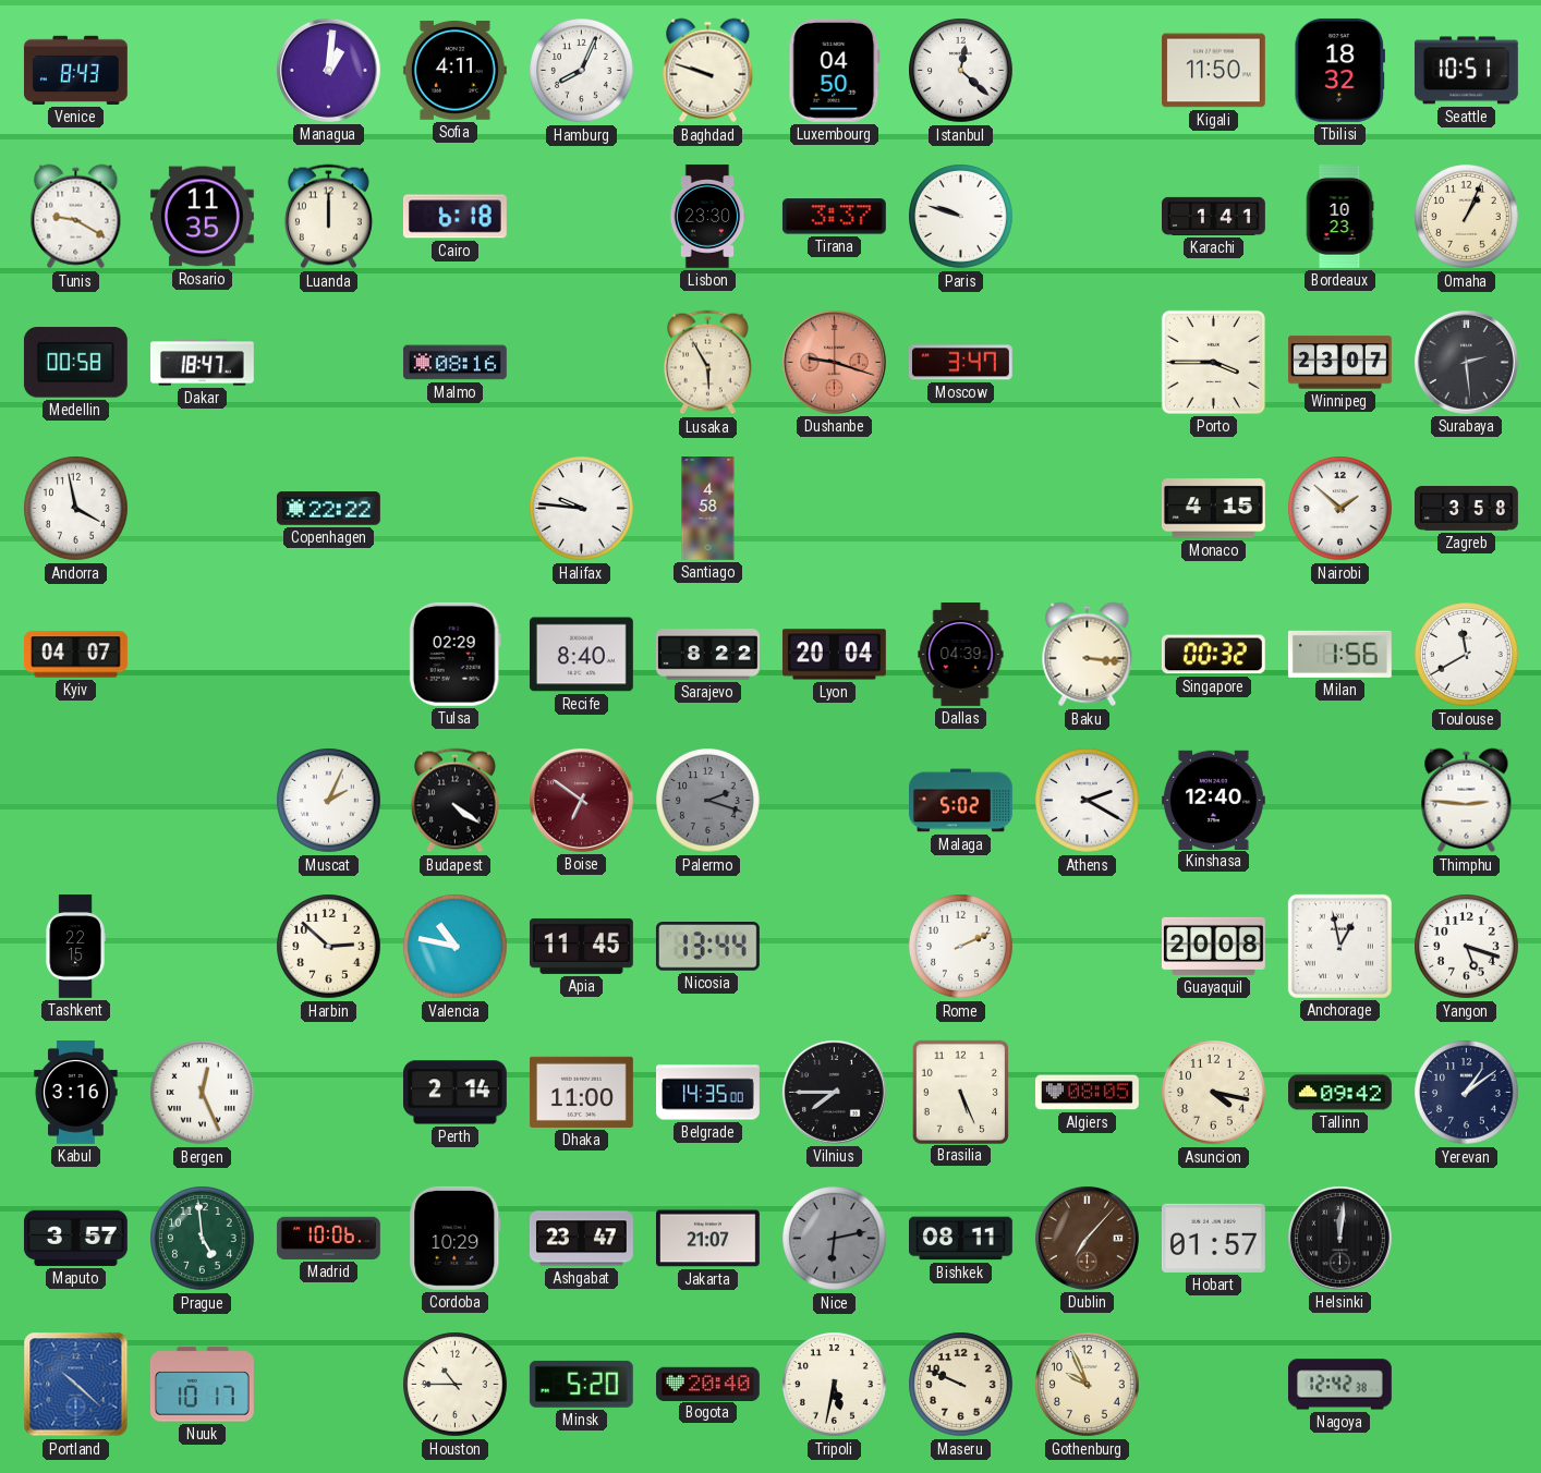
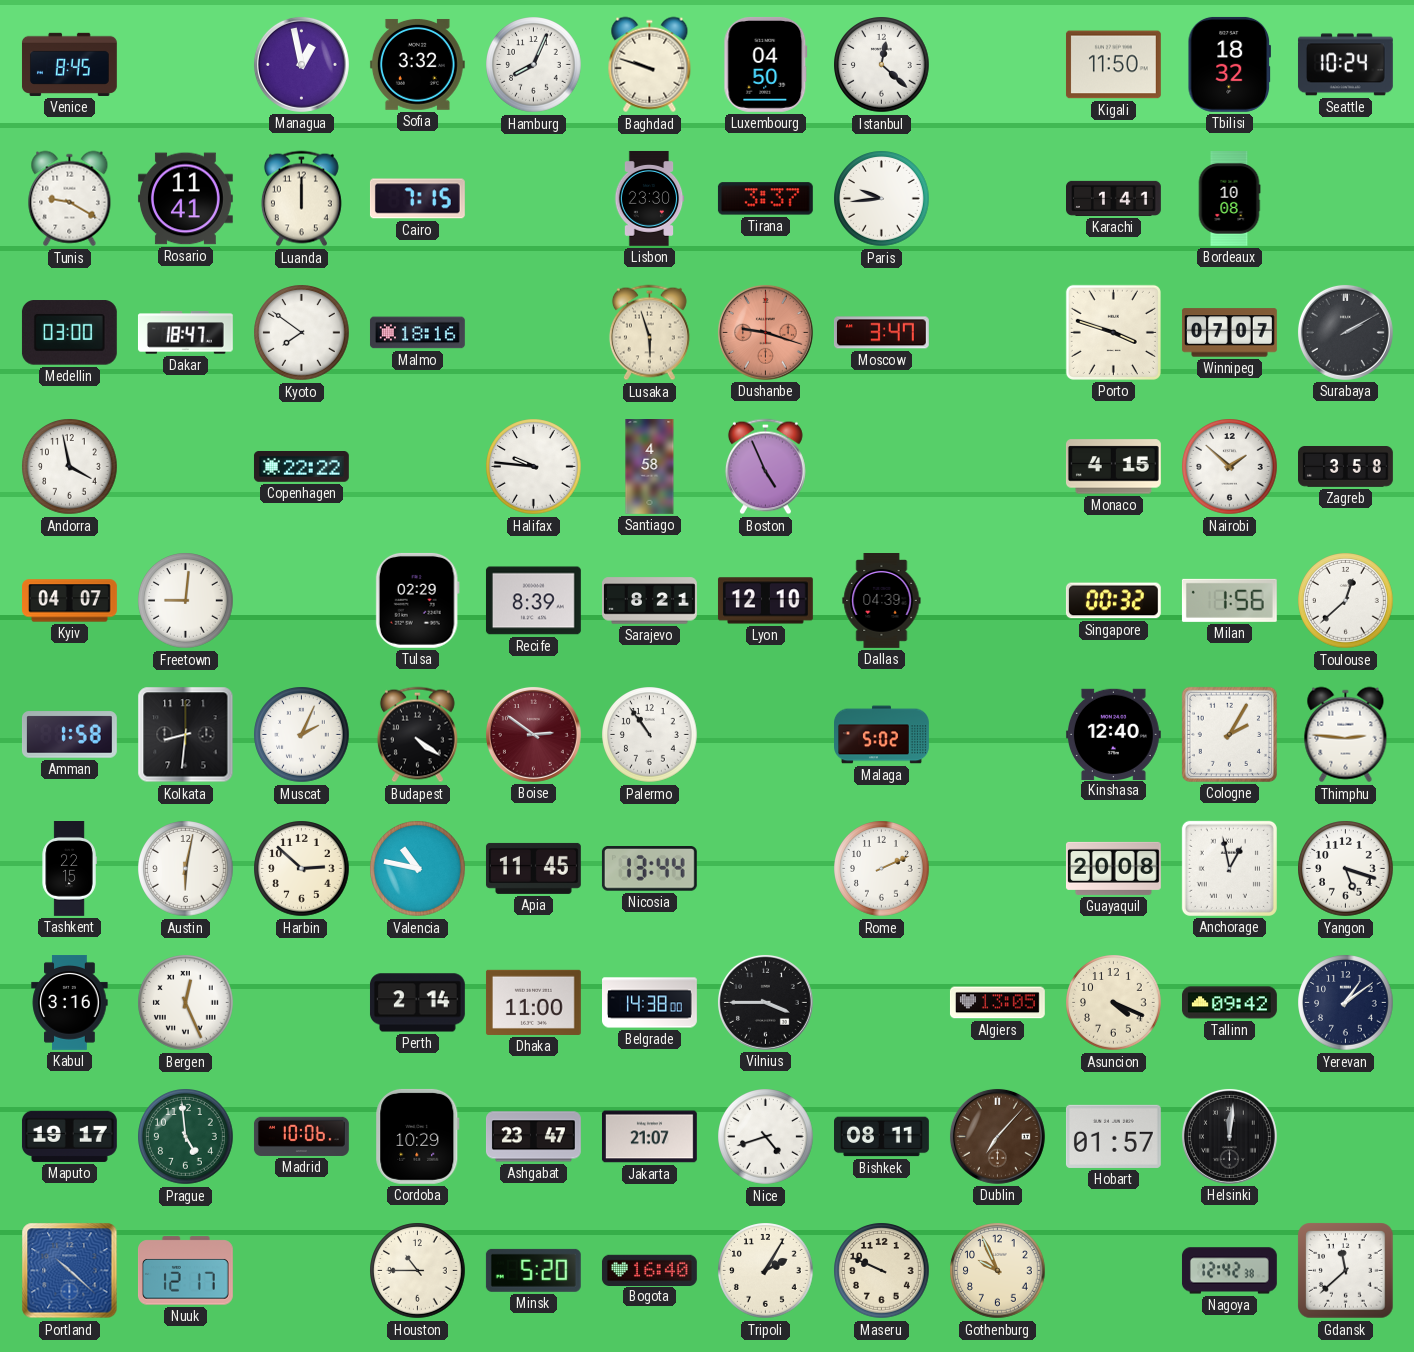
Venice: 8:43 -> 8:45
Managua: 1:01 -> 12:58
Sofia: 4:11 -> 3:32
Seattle: 10:51 -> 10:24
Rosario: 11:35 -> 11:41
Cairo: 6:18 -> 7:15
Paris: 9:48 -> 9:44
Bordeaux: 10:23 -> 10:08
Omaha: 1:04 -> none
Medellin: 00:58 -> 03:00
Kyoto: none -> 7:51
Malmo: 08:16 -> 18:16
Lusaka: 5:55 -> 5:57
Porto: 3:45 -> 3:48
Winnipeg: 23:07 -> 07:07
Surabaya: 2:29 -> 2:10
Boston: none -> 4:56
Freetown: none -> 9:01
Recife: 8:40 -> 8:39
Sarajevo: 8:22 -> 8:21
Lyon: 20:04 -> 12:10
Baku: 3:16 -> none
Toulouse: 11:40 -> 12:38
Amman: none -> 1:58
Kolkata: none -> 8:31
Boise: 6:51 -> 2:51
Palermo: 2:18 -> 10:54
Palermo dial: grey -> white
Athens: 2:20 -> none
Cologne: none -> 2:05
Austin: none -> 6:02
Belgrade: 14:35 -> 14:38
Vilnius: 7:45 -> 3:45
Brasilia: 5:26 -> none
Algiers: 08:05 -> 13:05
Asuncion: 4:17 -> 4:19
Maputo: 3:57 -> 19:17
Nice: 6:13 -> 4:42
Nice dial: grey -> white
Nuuk: 10:17 -> 12:17
Bogota: 20:40 -> 16:40
Tripoli: 5:32 -> 2:05
Gdansk: none -> 11:38
